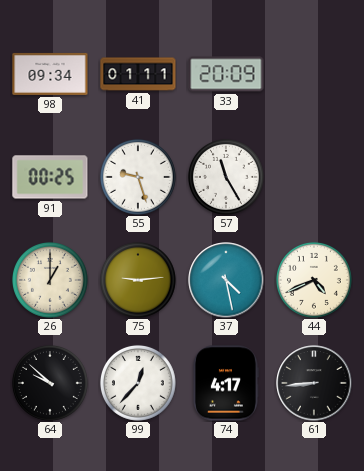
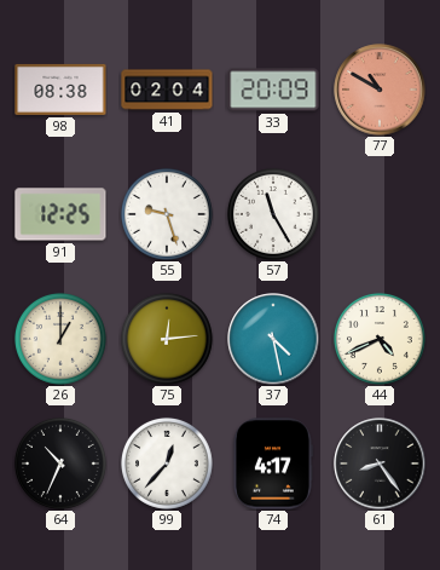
98: 09:34 -> 08:38
41: 01:11 -> 02:04
77: none -> 10:50
91: 00:25 -> 12:25
75: 9:14 -> 12:14
64: 9:52 -> 10:34
61: 8:44 -> 8:24
